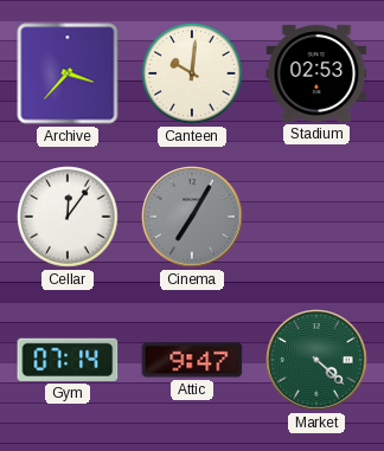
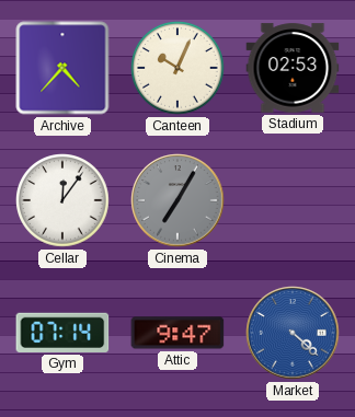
Archive: 3:37 -> 4:37
Canteen: 10:01 -> 10:04
Market dial: green -> blue
